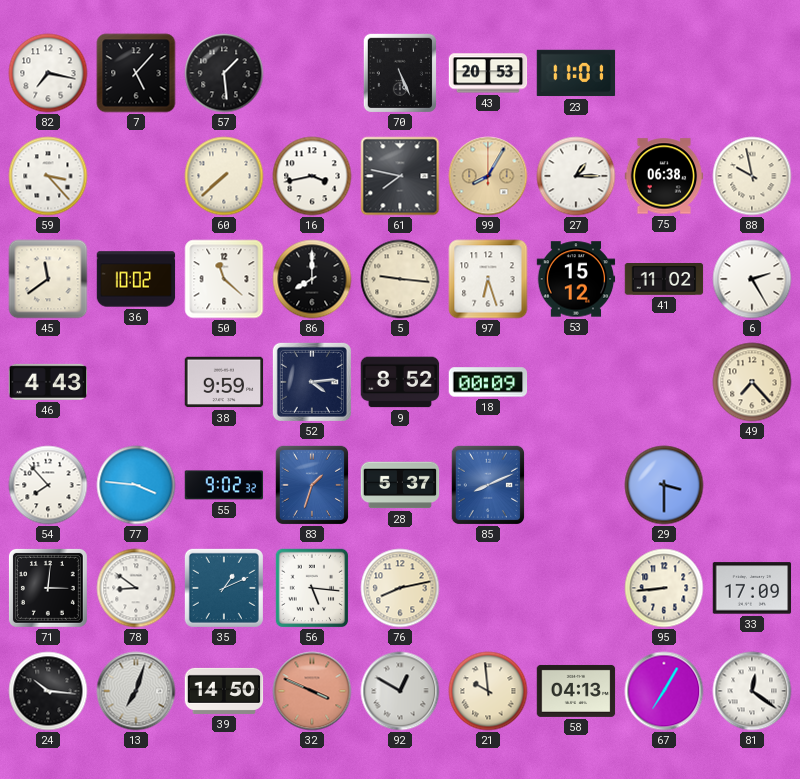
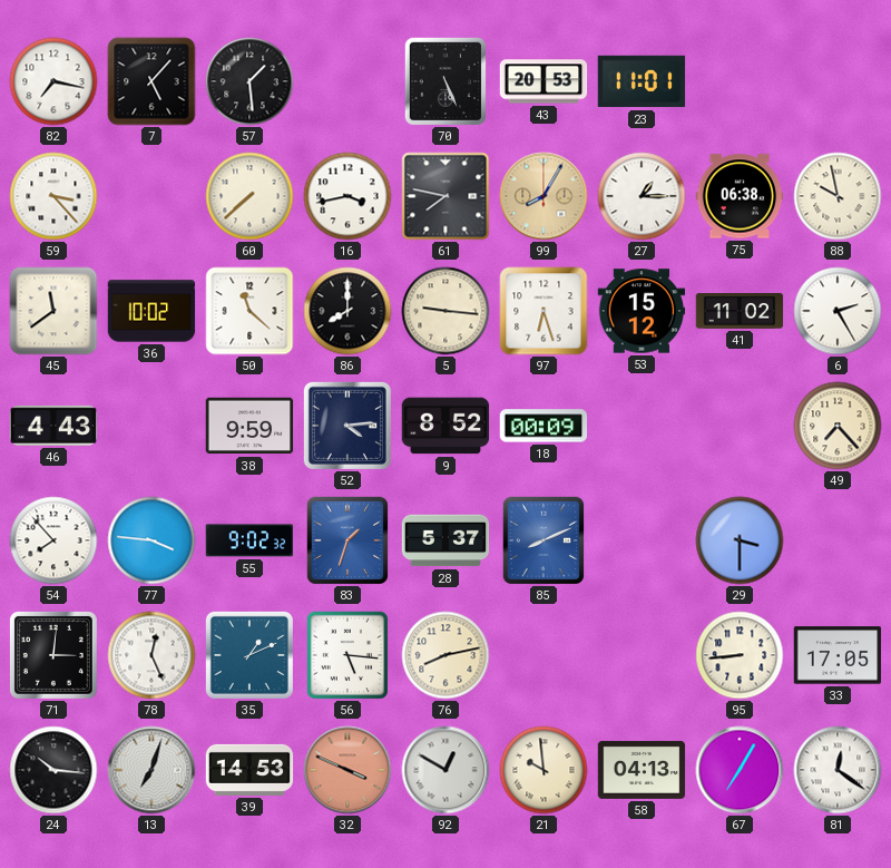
78: 8:51 -> 12:26
33: 17:09 -> 17:05
39: 14:50 -> 14:53
